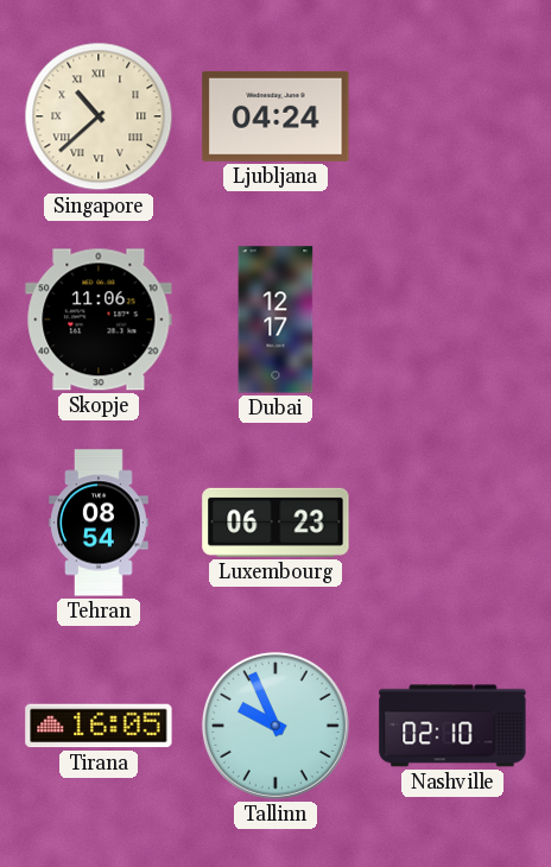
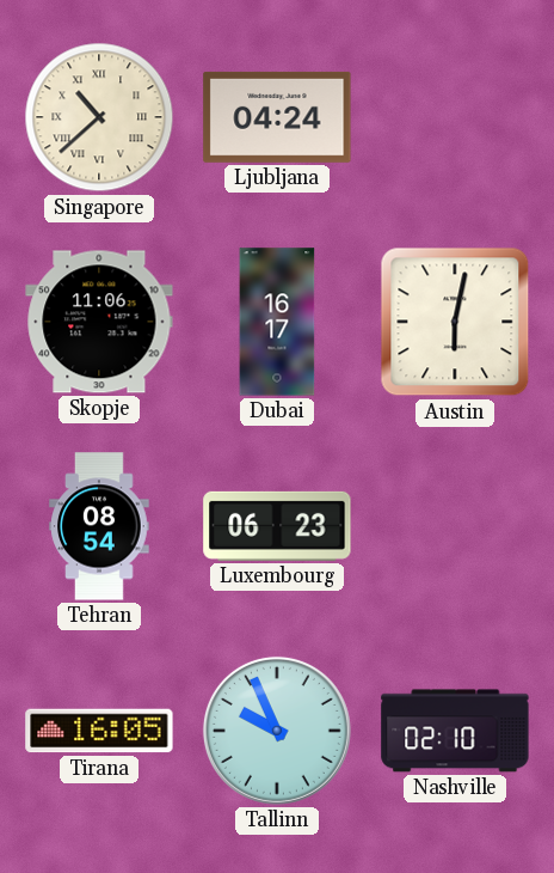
Dubai: 12:17 -> 16:17
Austin: none -> 6:02
